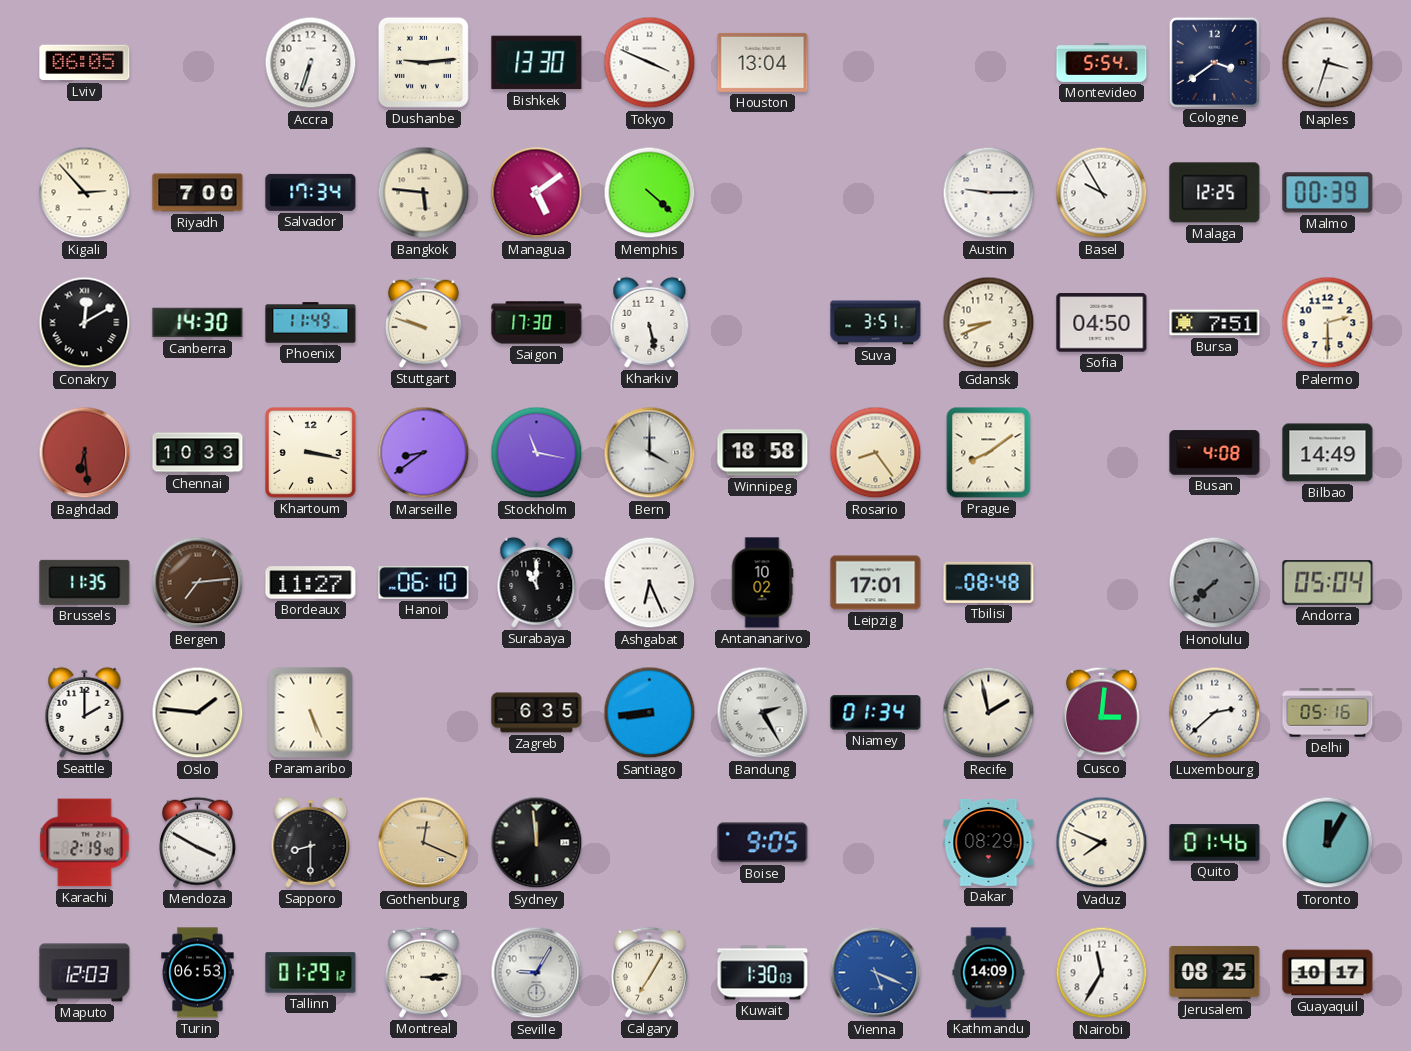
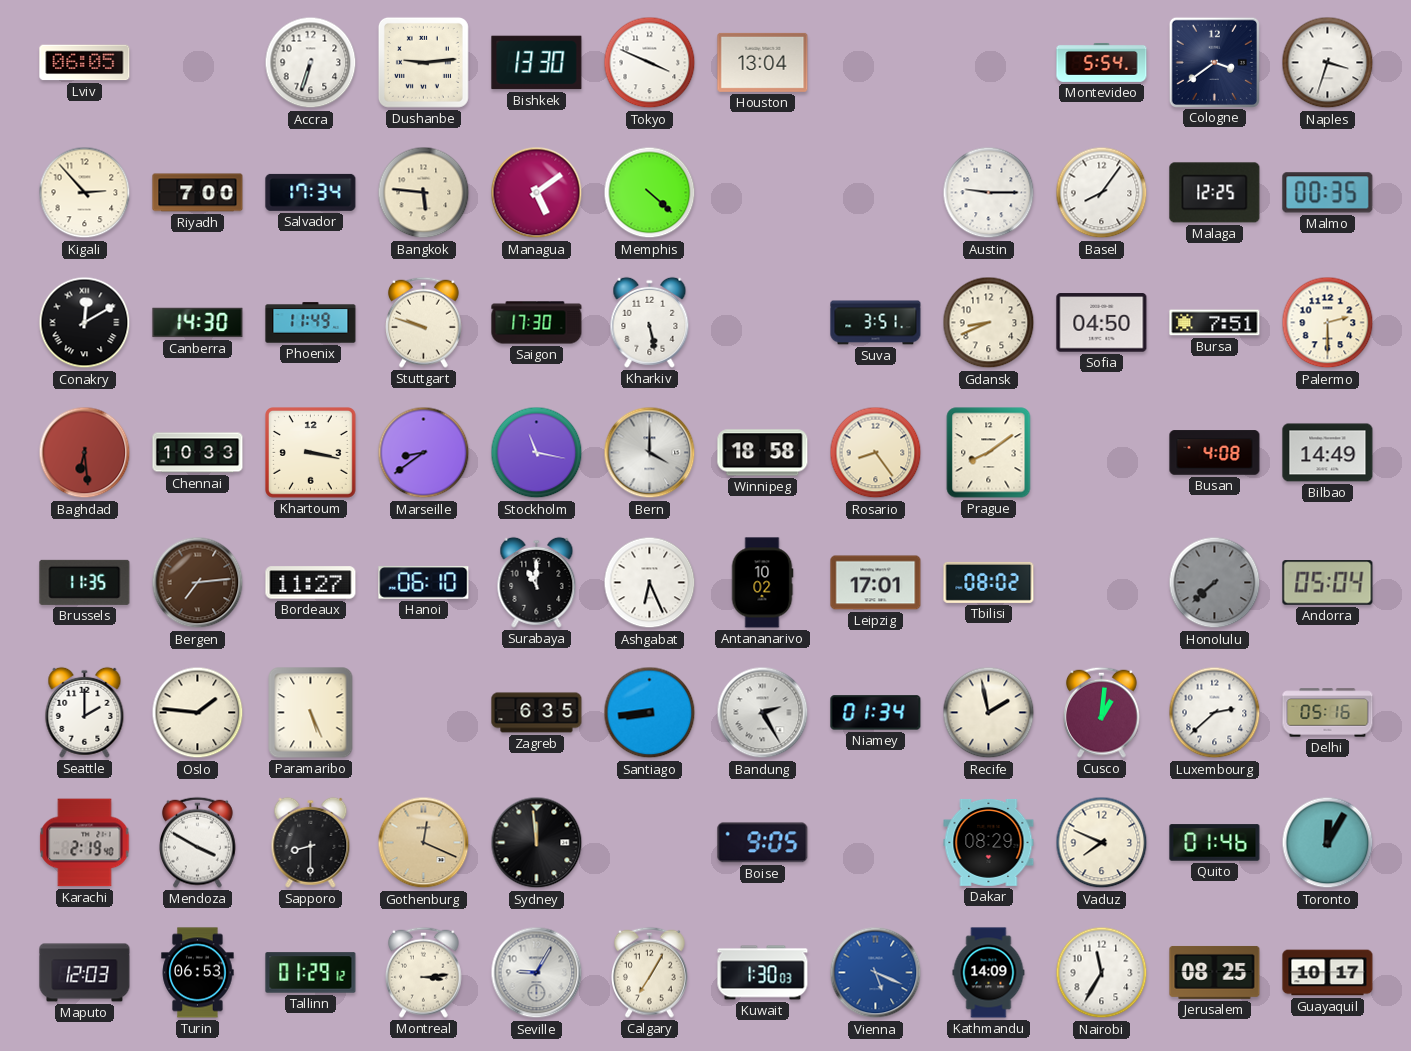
Basel: 9:55 -> 8:06
Malmo: 00:39 -> 00:35
Tbilisi: 08:48 -> 08:02
Cusco: 3:01 -> 1:01
